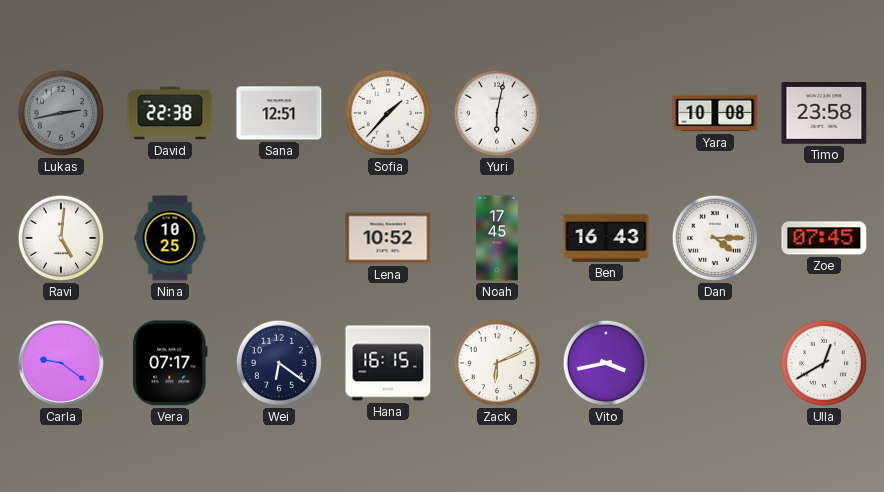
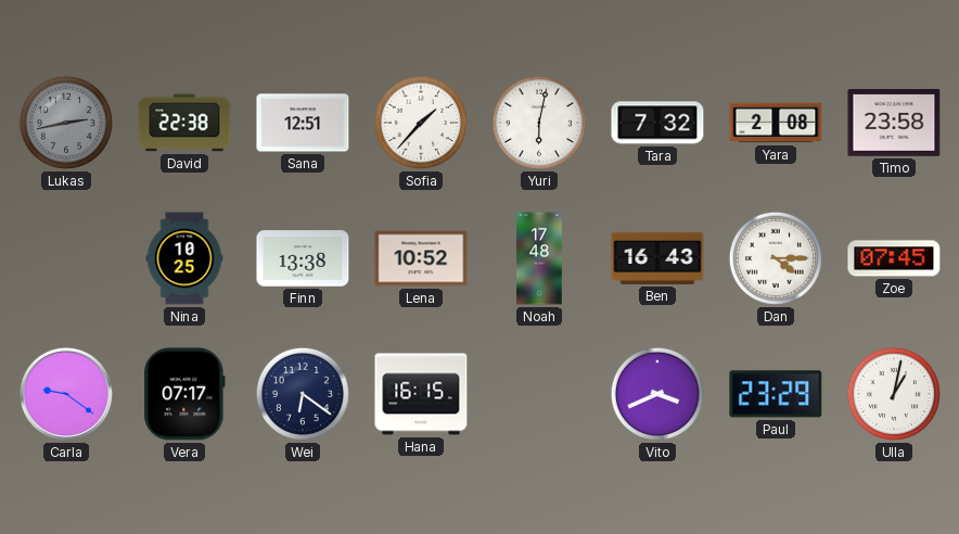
Tara: none -> 7:32
Yara: 10:08 -> 2:08
Ravi: 5:01 -> none
Finn: none -> 13:38
Noah: 17:45 -> 17:48
Zack: 6:11 -> none
Vito: 3:43 -> 3:41
Paul: none -> 23:29
Ulla: 12:40 -> 1:02
